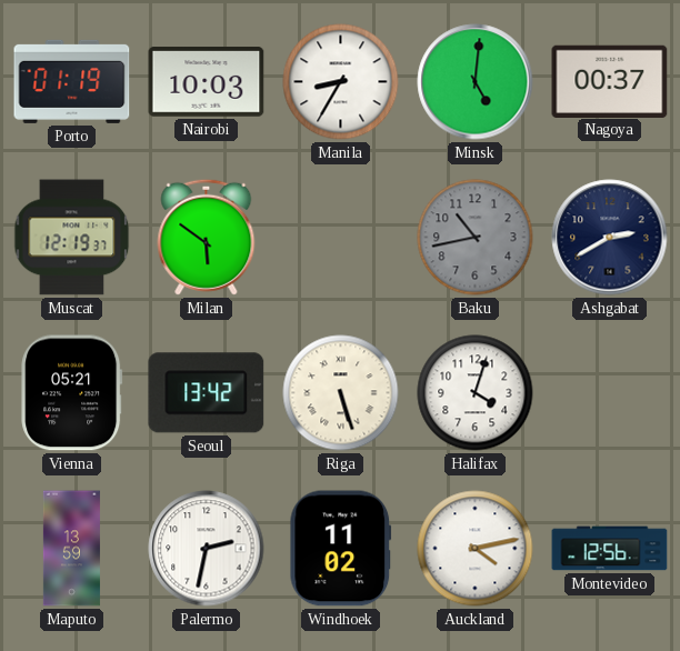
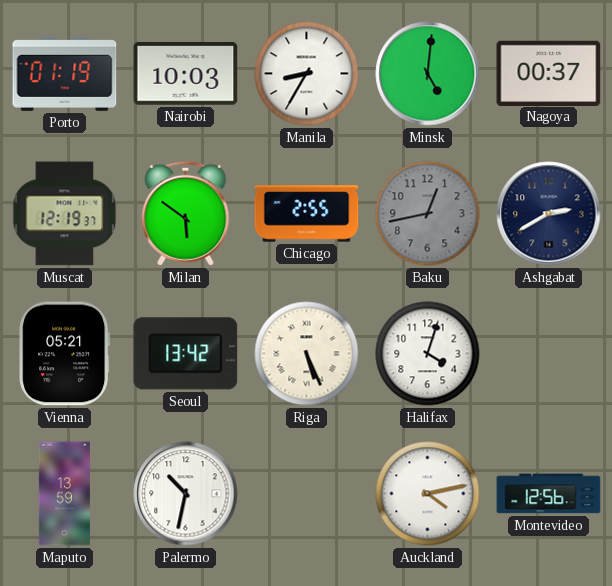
Chicago: none -> 2:55
Baku: 10:43 -> 12:43
Riga: 5:27 -> 5:26
Palermo: 2:32 -> 10:32
Windhoek: 11:02 -> none
